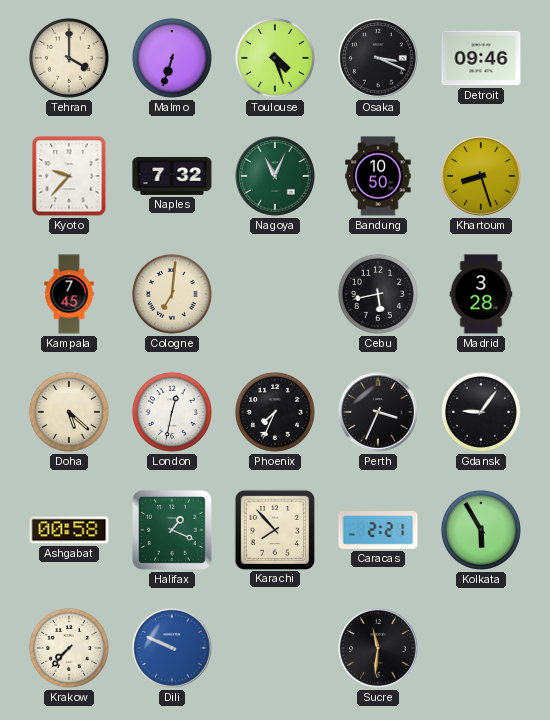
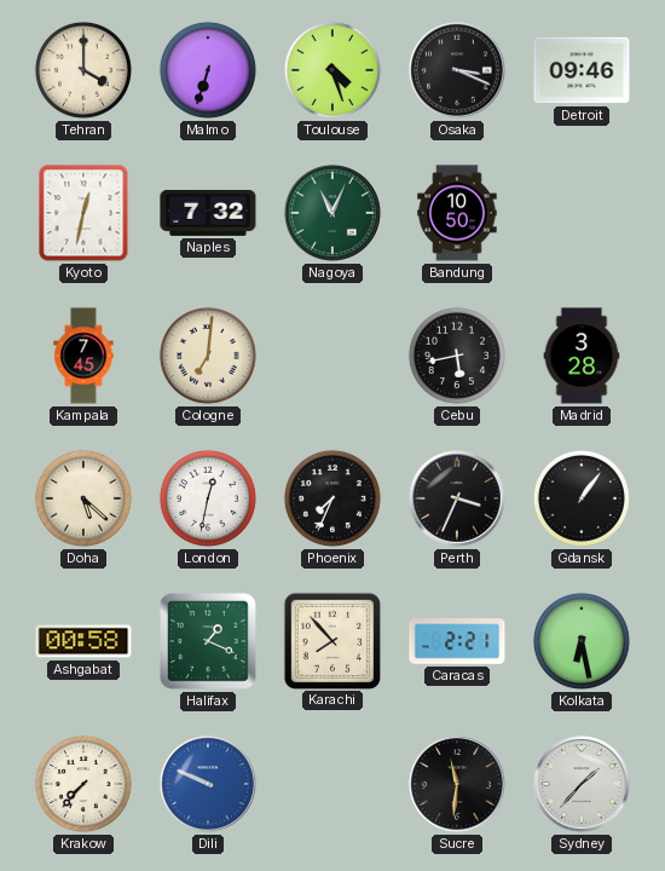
Kyoto: 9:37 -> 12:32
Khartoum: 8:27 -> none
Gdansk: 9:06 -> 1:06
Kolkata: 5:55 -> 6:28
Sydney: none -> 1:37
